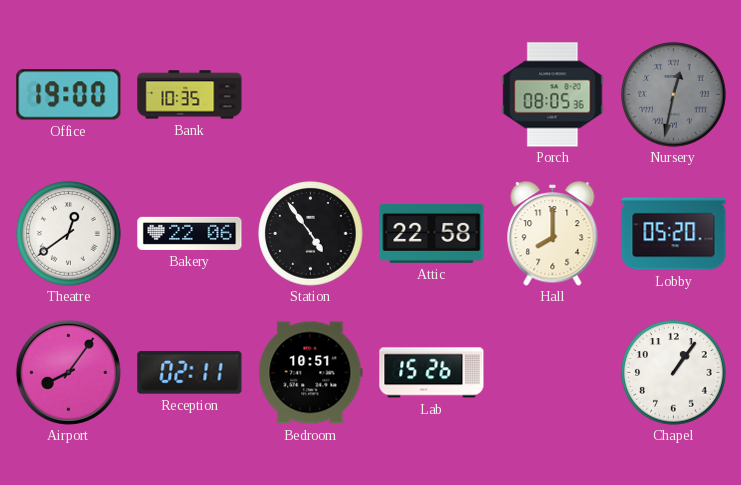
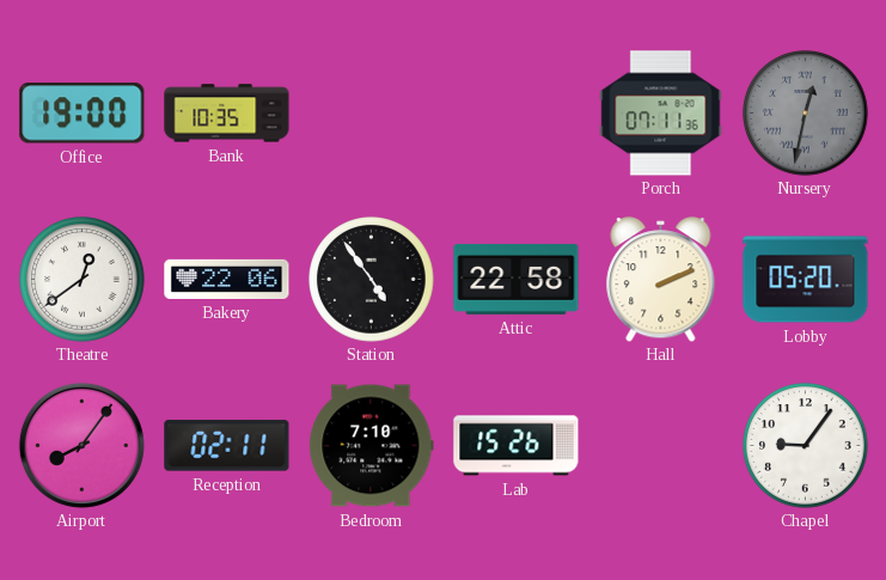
Porch: 08:05 -> 07:11
Hall: 8:00 -> 2:11
Bedroom: 10:51 -> 7:10
Chapel: 1:06 -> 9:06
